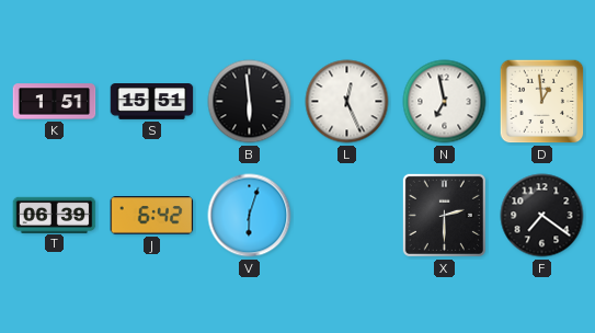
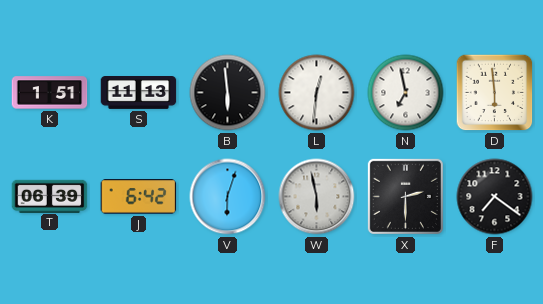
S: 15:51 -> 11:13
L: 12:26 -> 12:31
D: 12:59 -> 5:59
W: none -> 5:58
